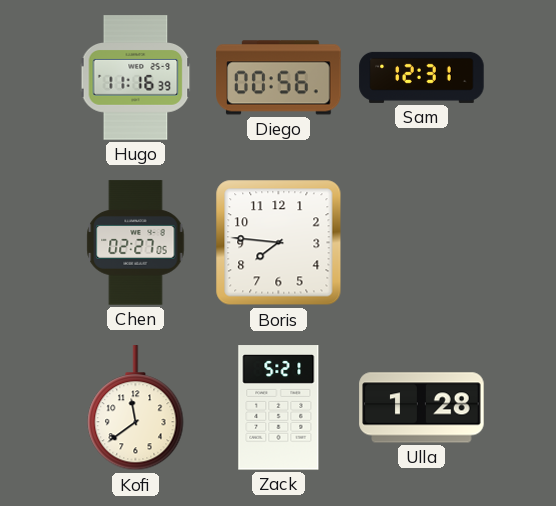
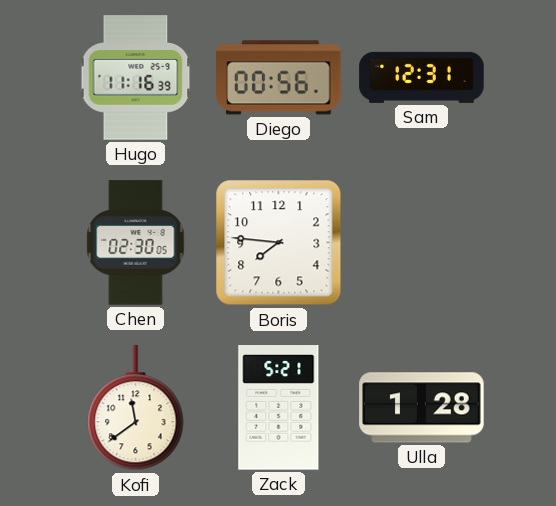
Chen: 02:27 -> 02:30
